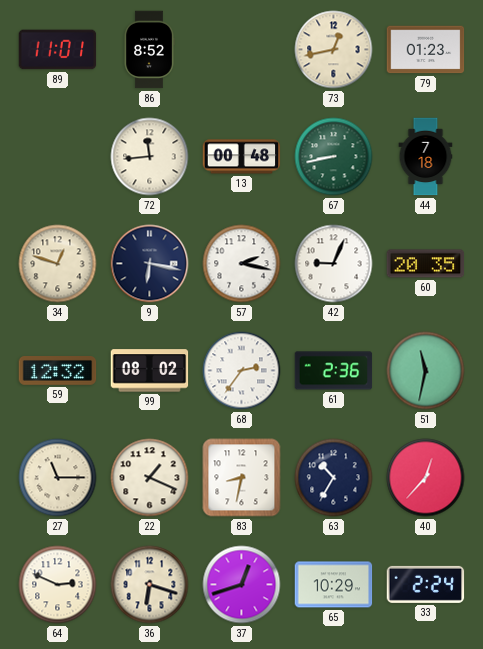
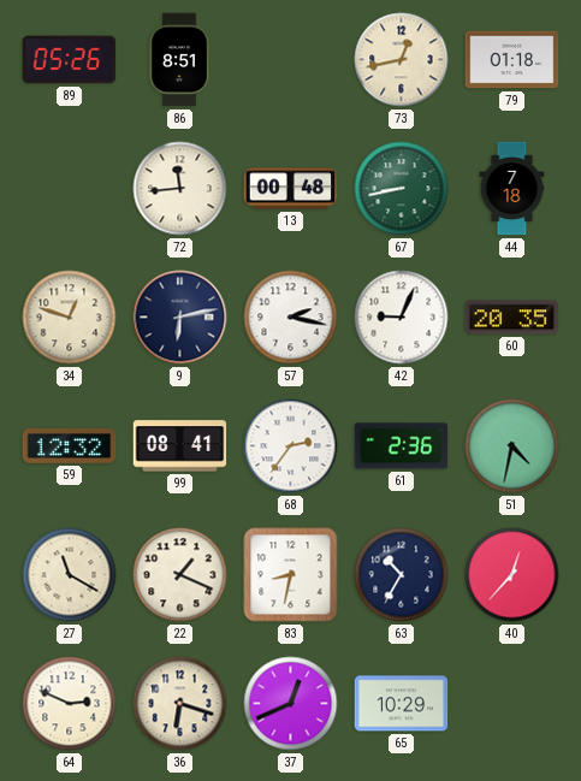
89: 11:01 -> 05:26
86: 8:52 -> 8:51
79: 01:23 -> 01:18
9: 6:17 -> 6:13
99: 08:02 -> 08:41
51: 11:32 -> 4:32
27: 11:15 -> 11:20
37: 12:42 -> 12:41
33: 2:24 -> none
